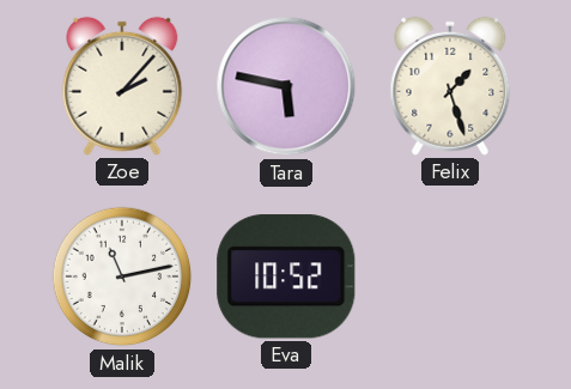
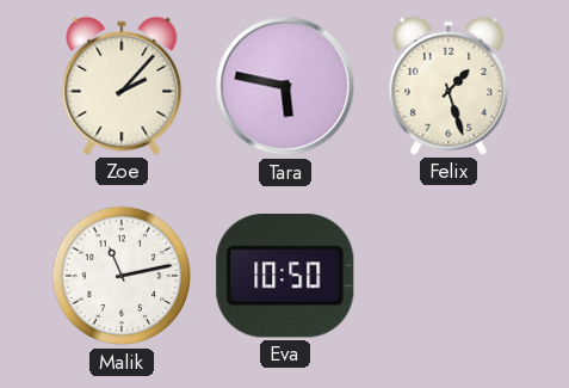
Eva: 10:52 -> 10:50
